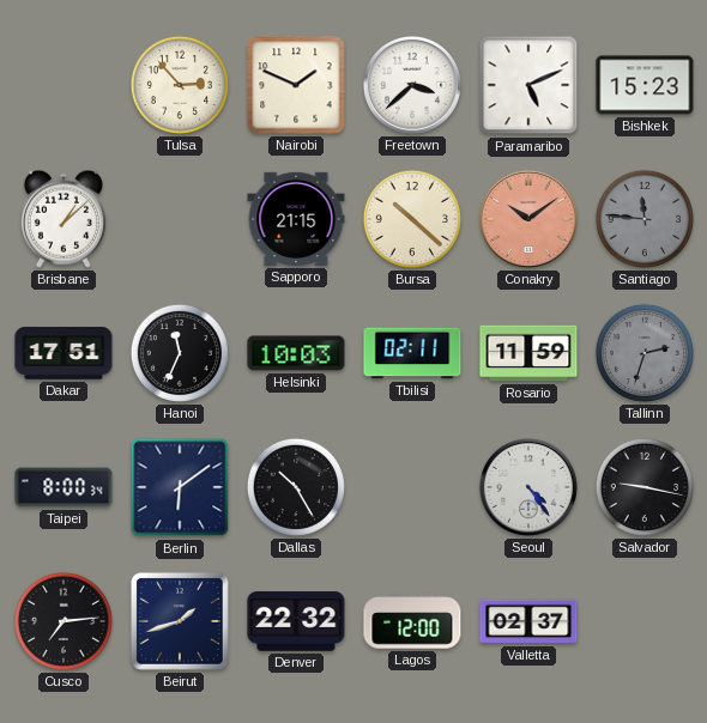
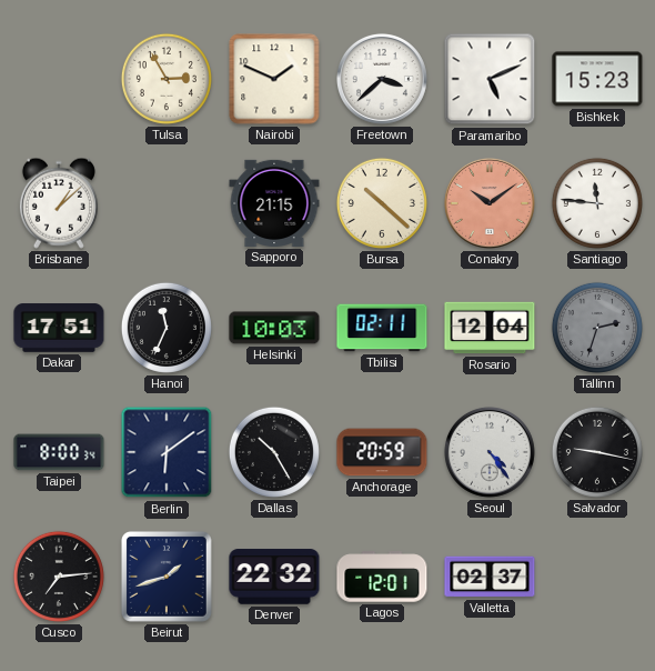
Tulsa: 2:53 -> 2:55
Santiago dial: grey -> white
Rosario: 11:59 -> 12:04
Anchorage: none -> 20:59
Lagos: 12:00 -> 12:01
